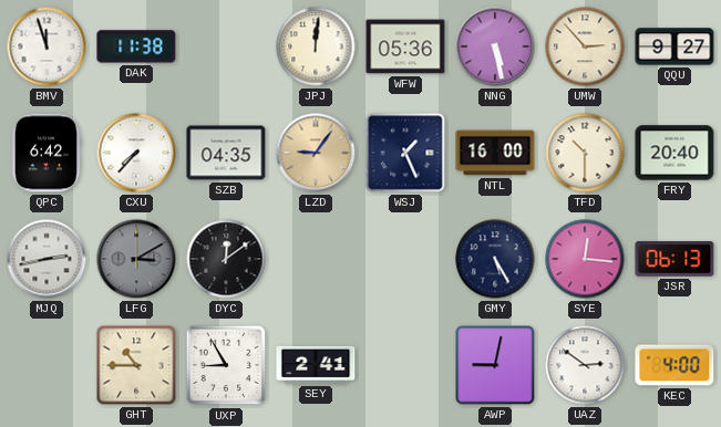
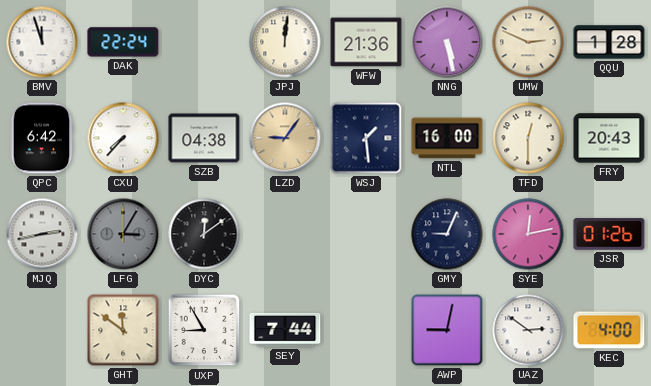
DAK: 11:38 -> 22:24
WFW: 05:36 -> 21:36
UMW: 2:53 -> 2:49
QQU: 9:27 -> 1:28
SZB: 04:35 -> 04:38
WSJ: 1:26 -> 1:29
TFD: 10:30 -> 12:30
FRY: 20:40 -> 20:43
LFG: 3:10 -> 3:05
GMY: 5:25 -> 9:04
SYE: 12:16 -> 12:13
JSR: 06:13 -> 01:26
GHT: 10:45 -> 11:51
SEY: 2:41 -> 7:44
